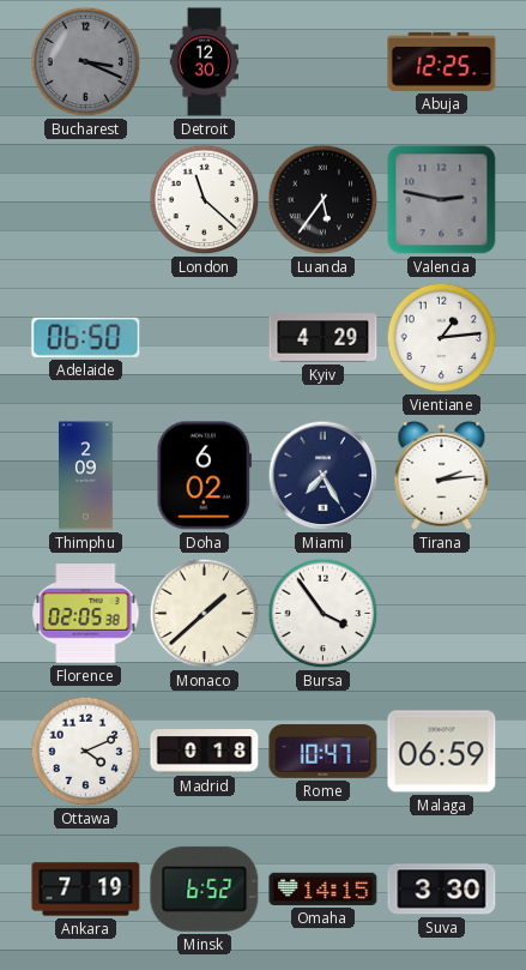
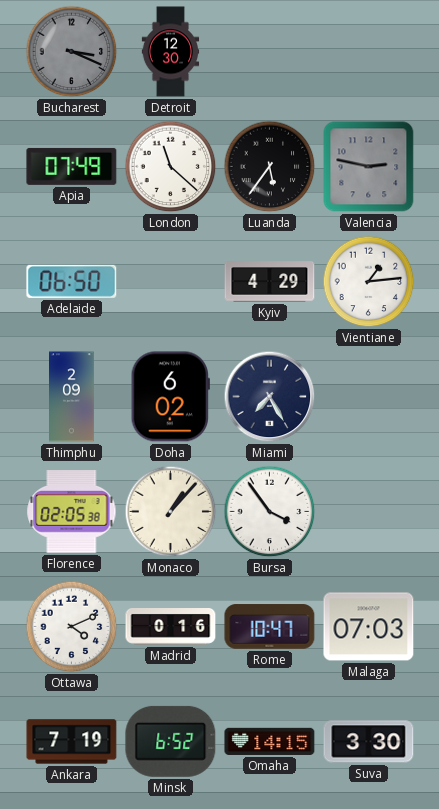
Abuja: 12:25 -> none
Apia: none -> 07:49
Tirana: 2:14 -> none
Monaco: 1:38 -> 1:07
Madrid: 0:18 -> 0:16
Malaga: 06:59 -> 07:03
